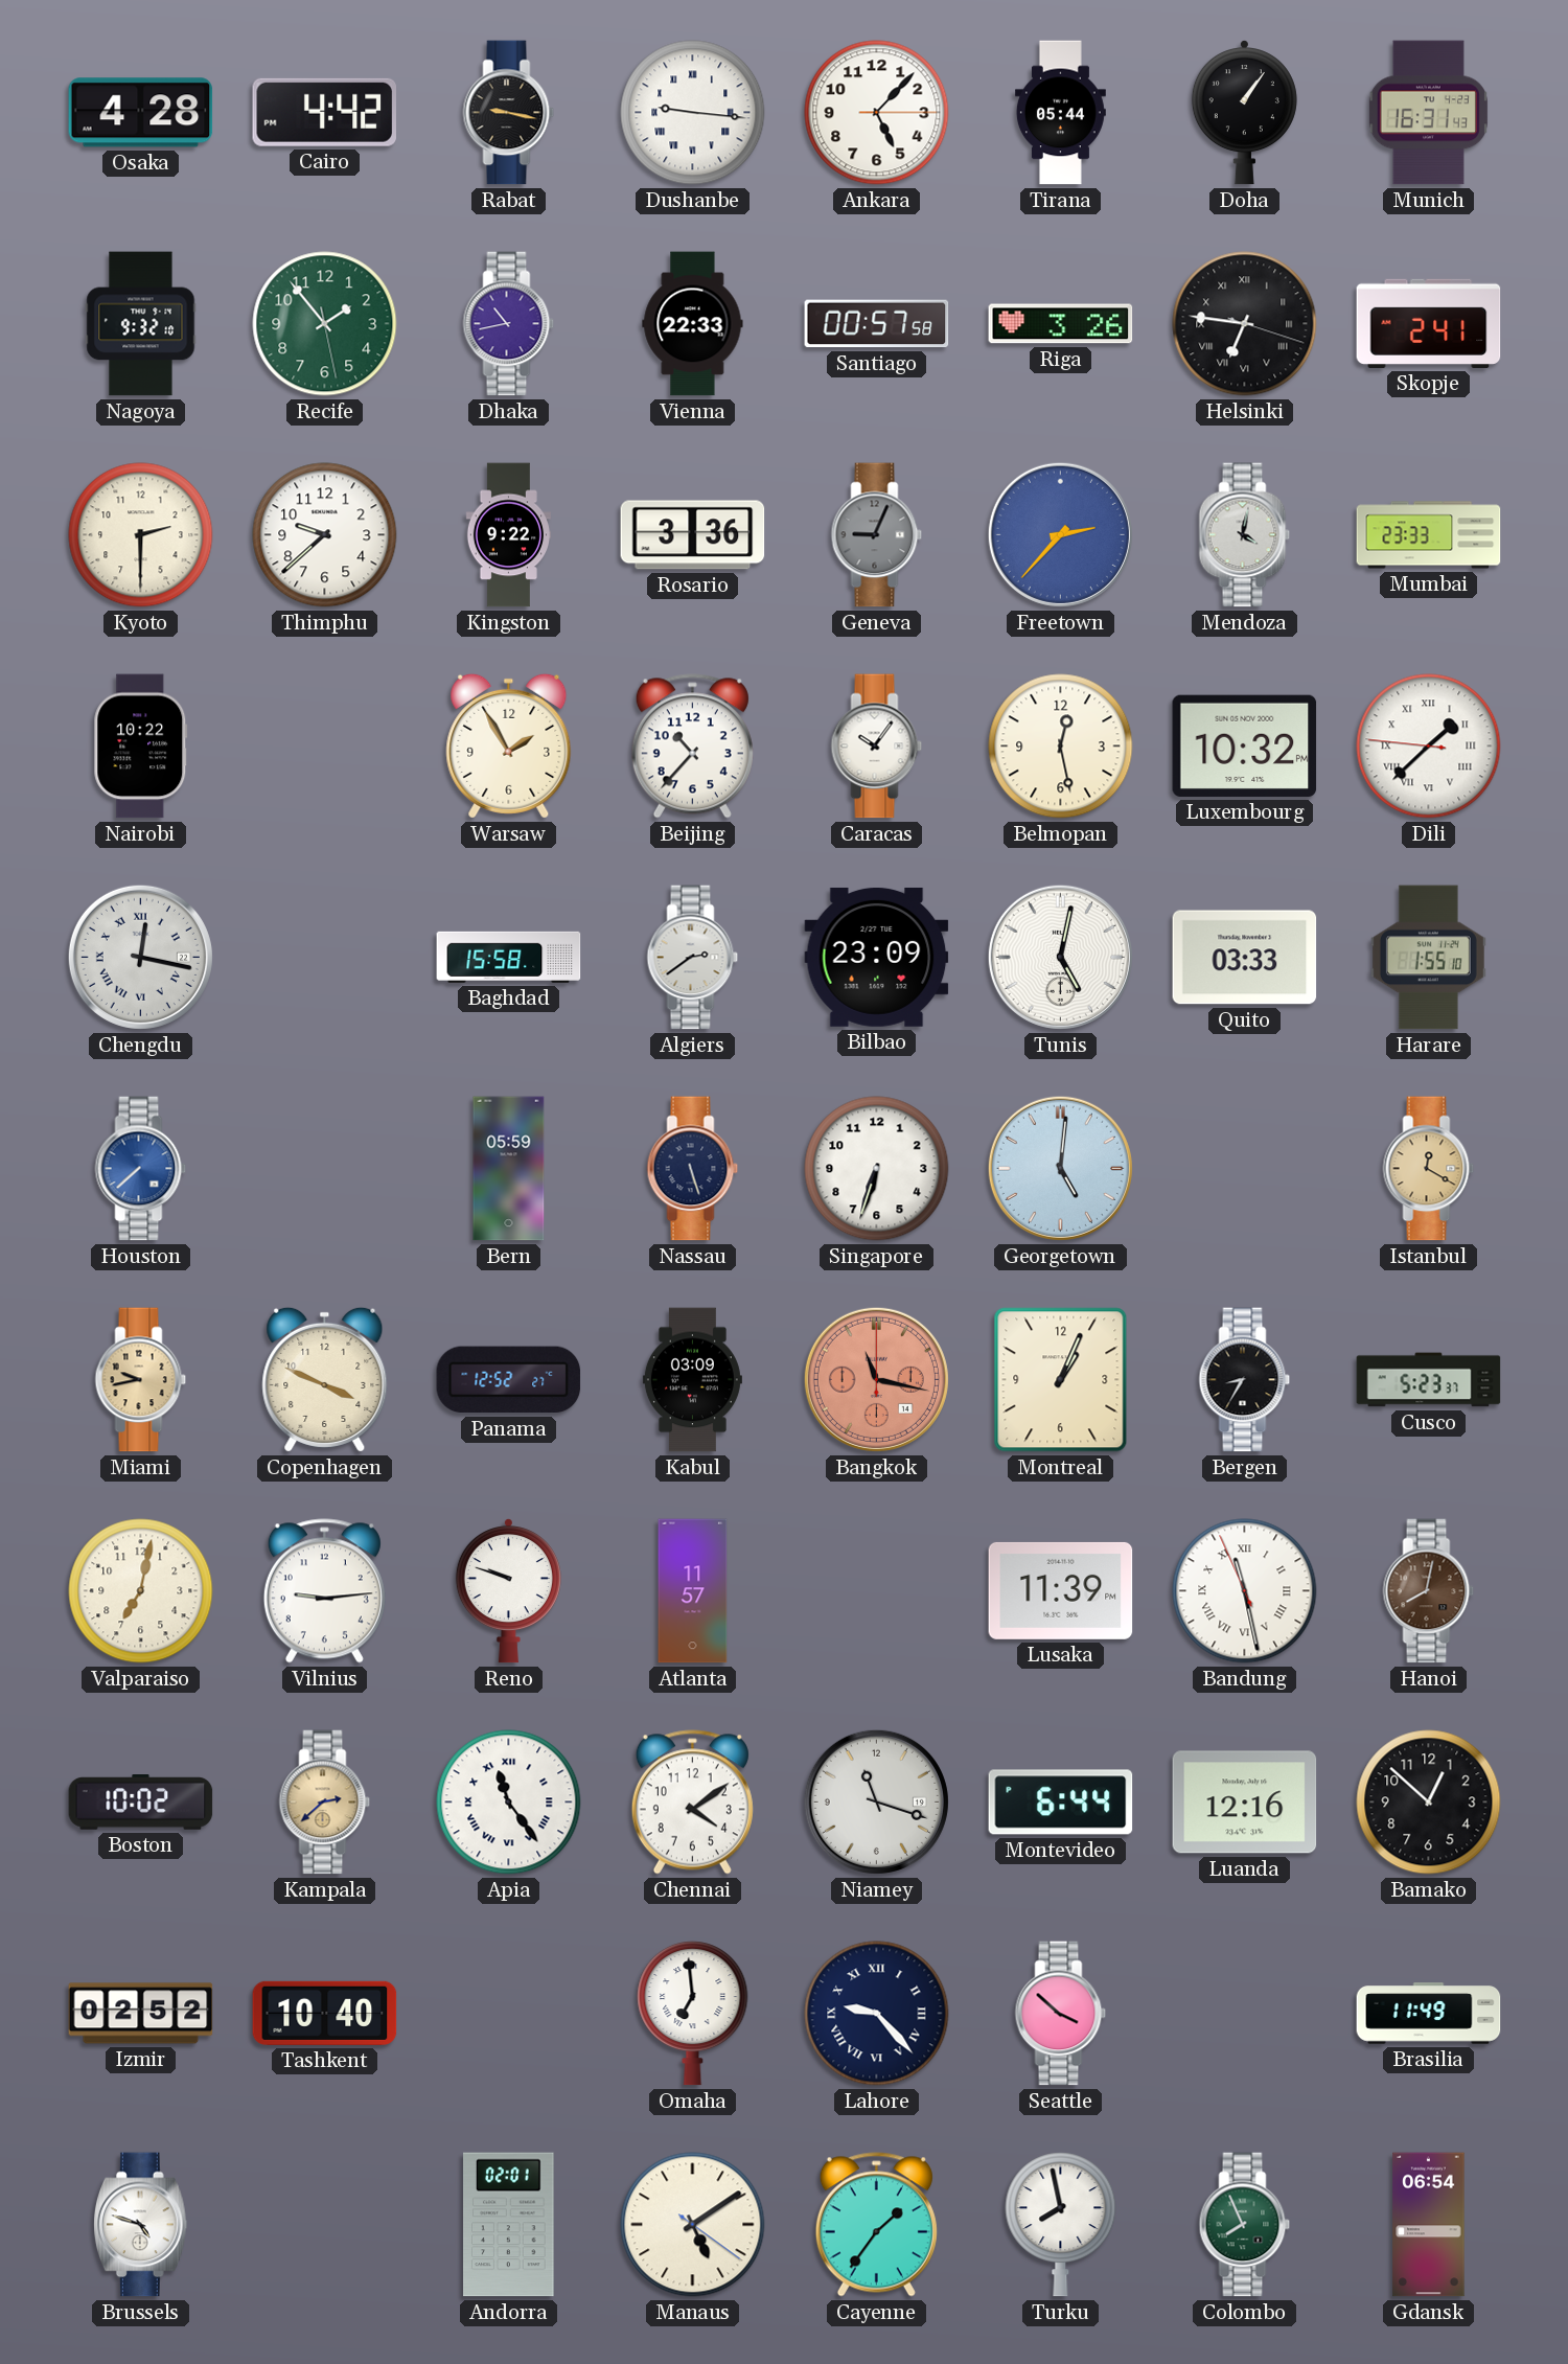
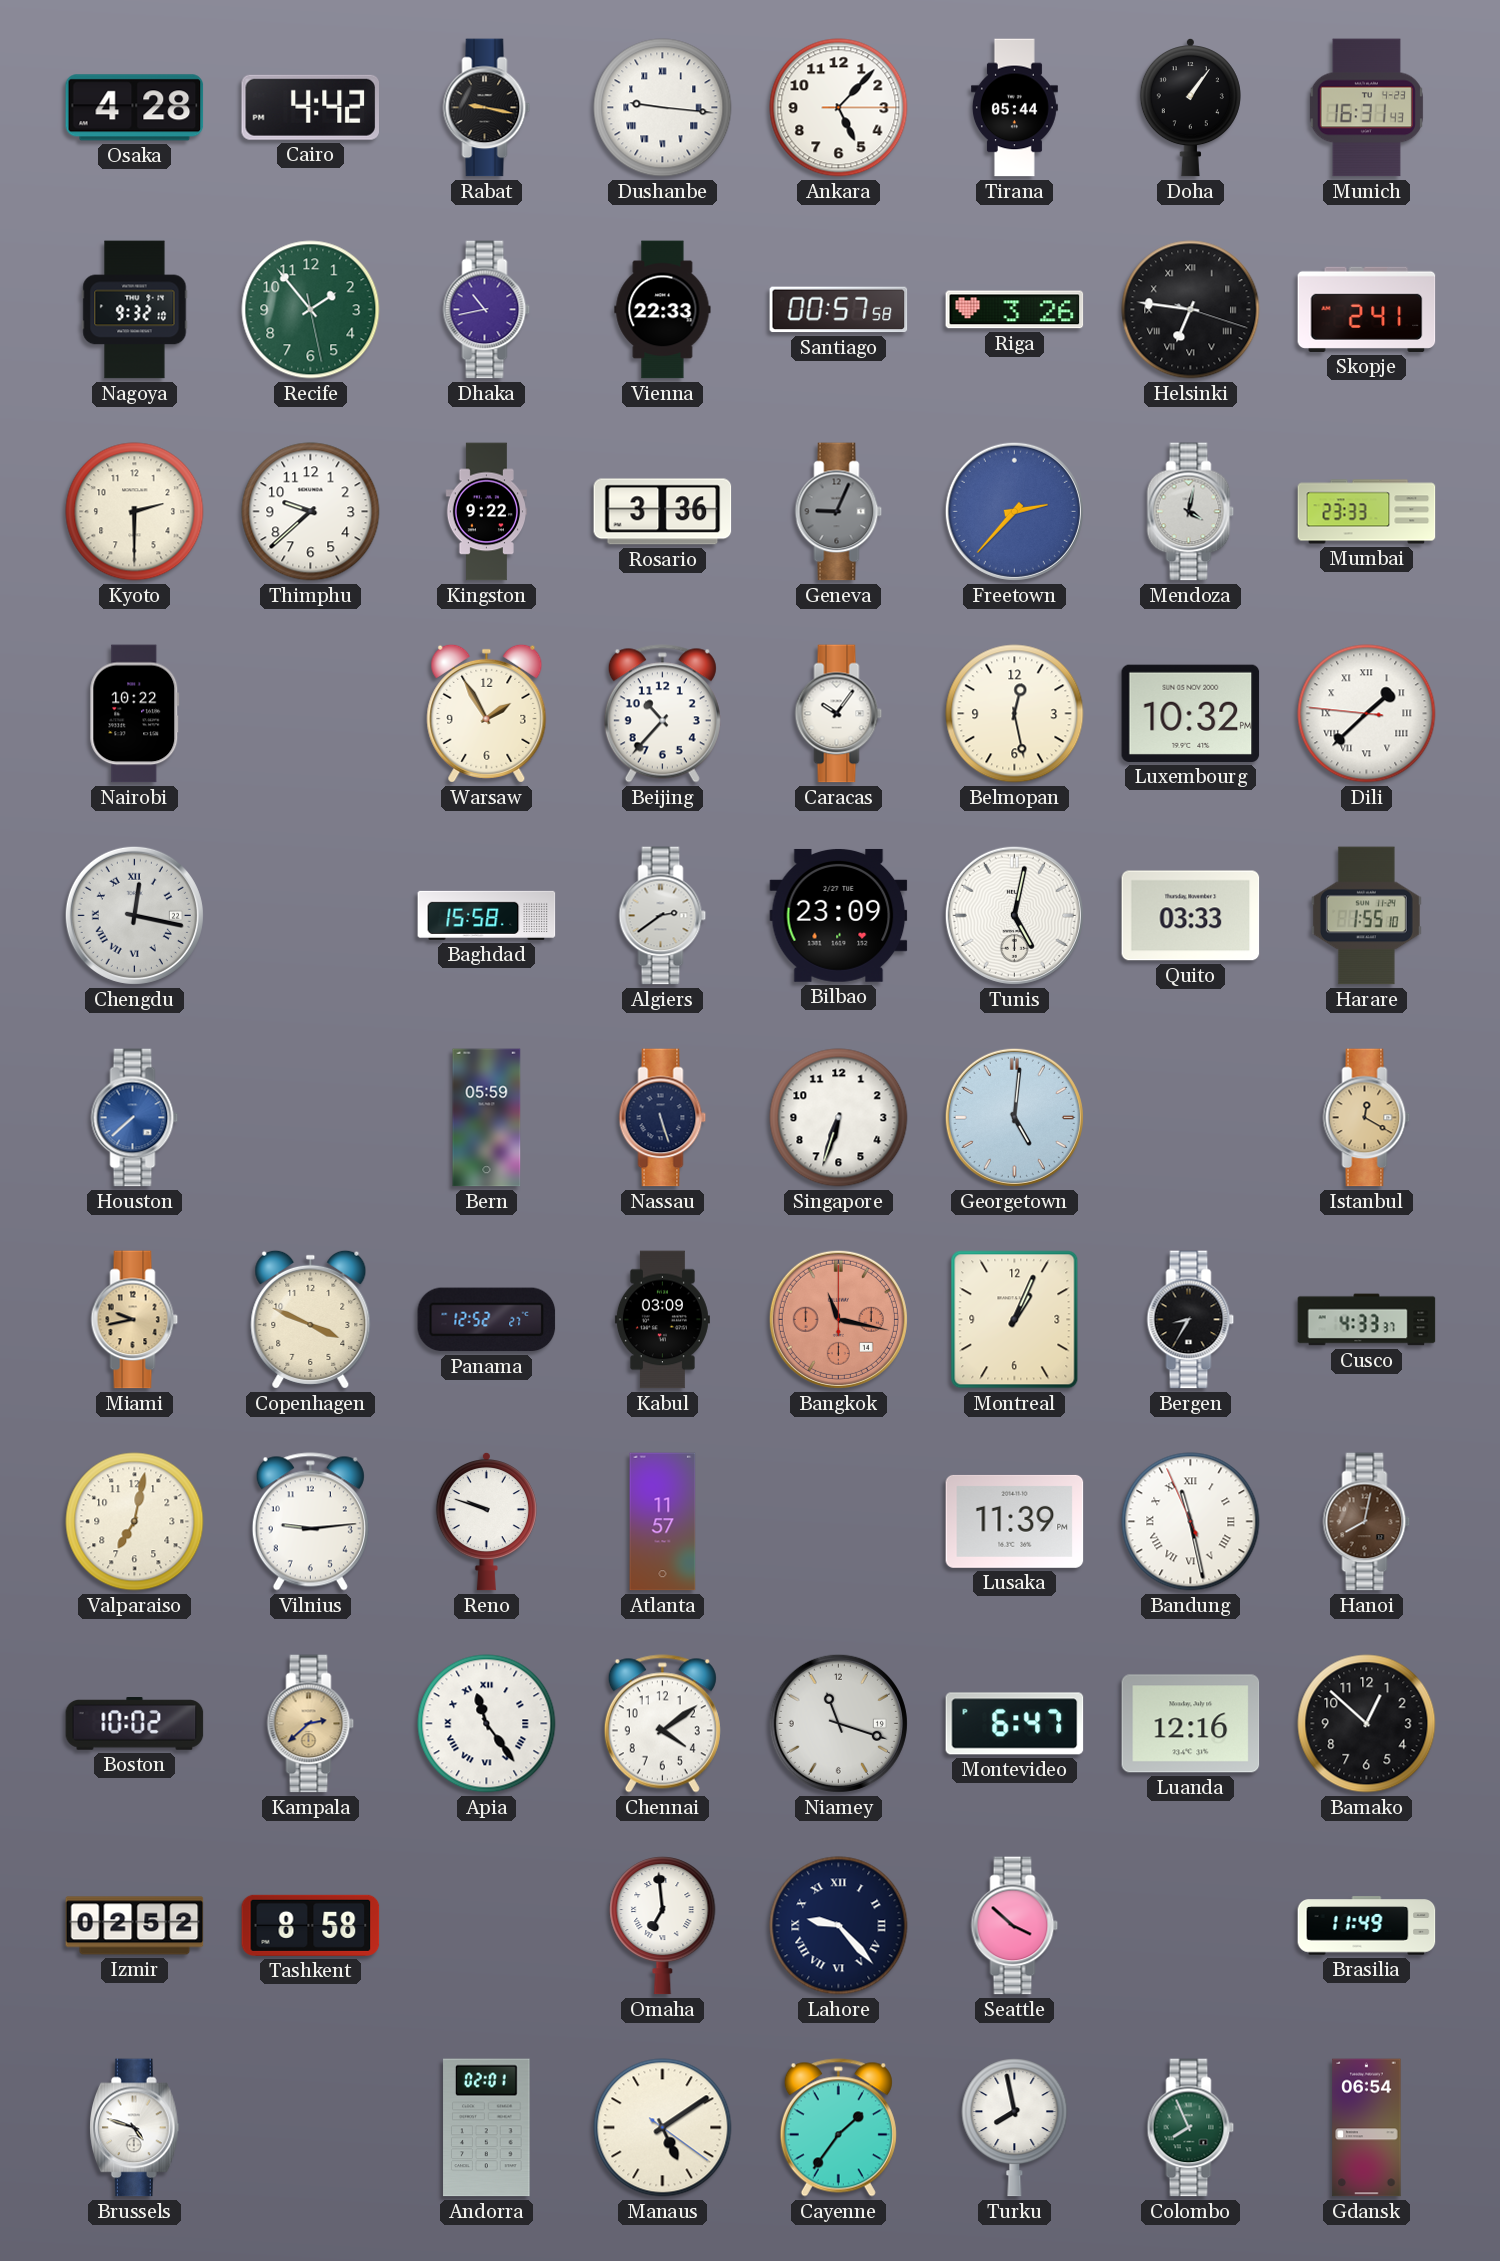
Cusco: 5:23 -> 4:33
Montevideo: 6:44 -> 6:47
Tashkent: 10:40 -> 8:58
